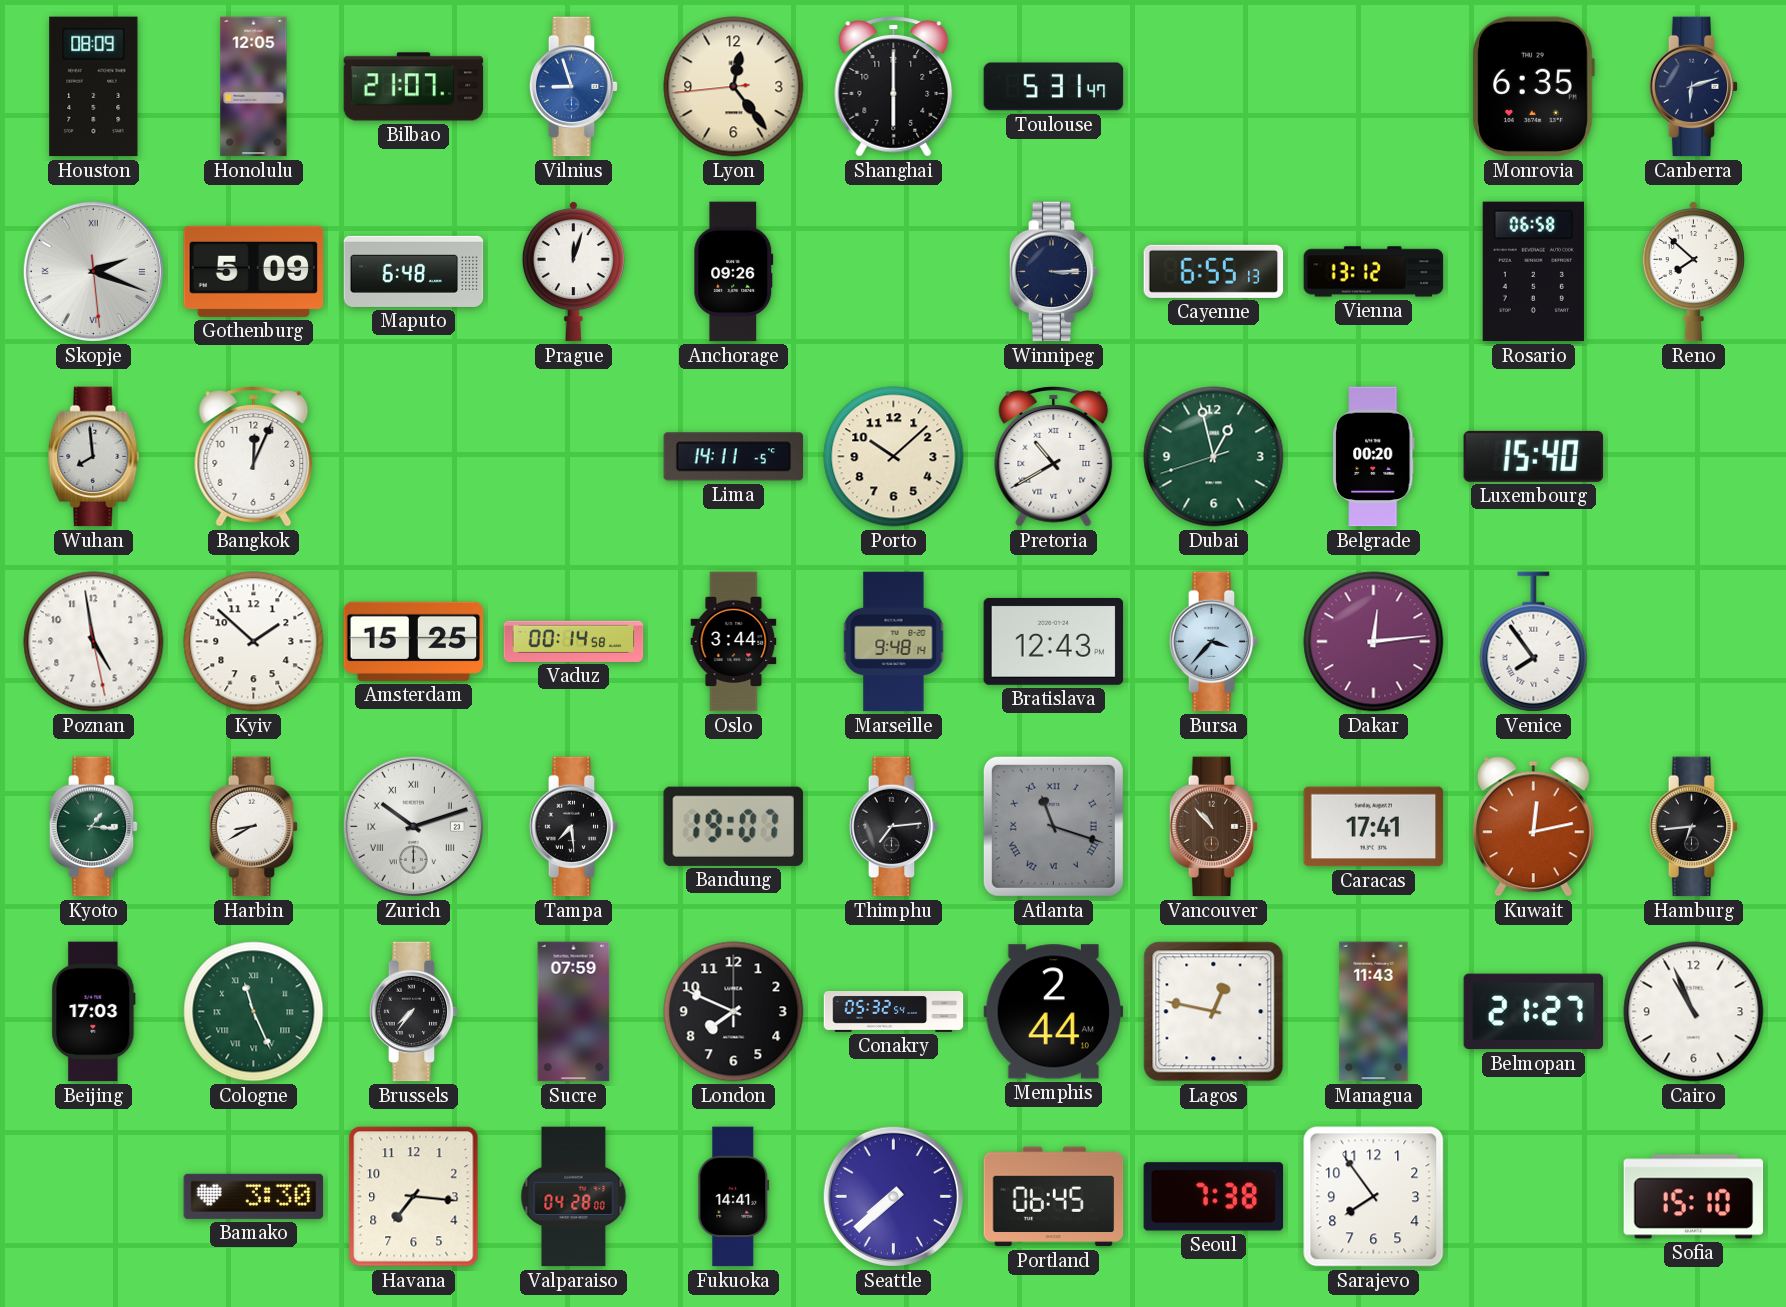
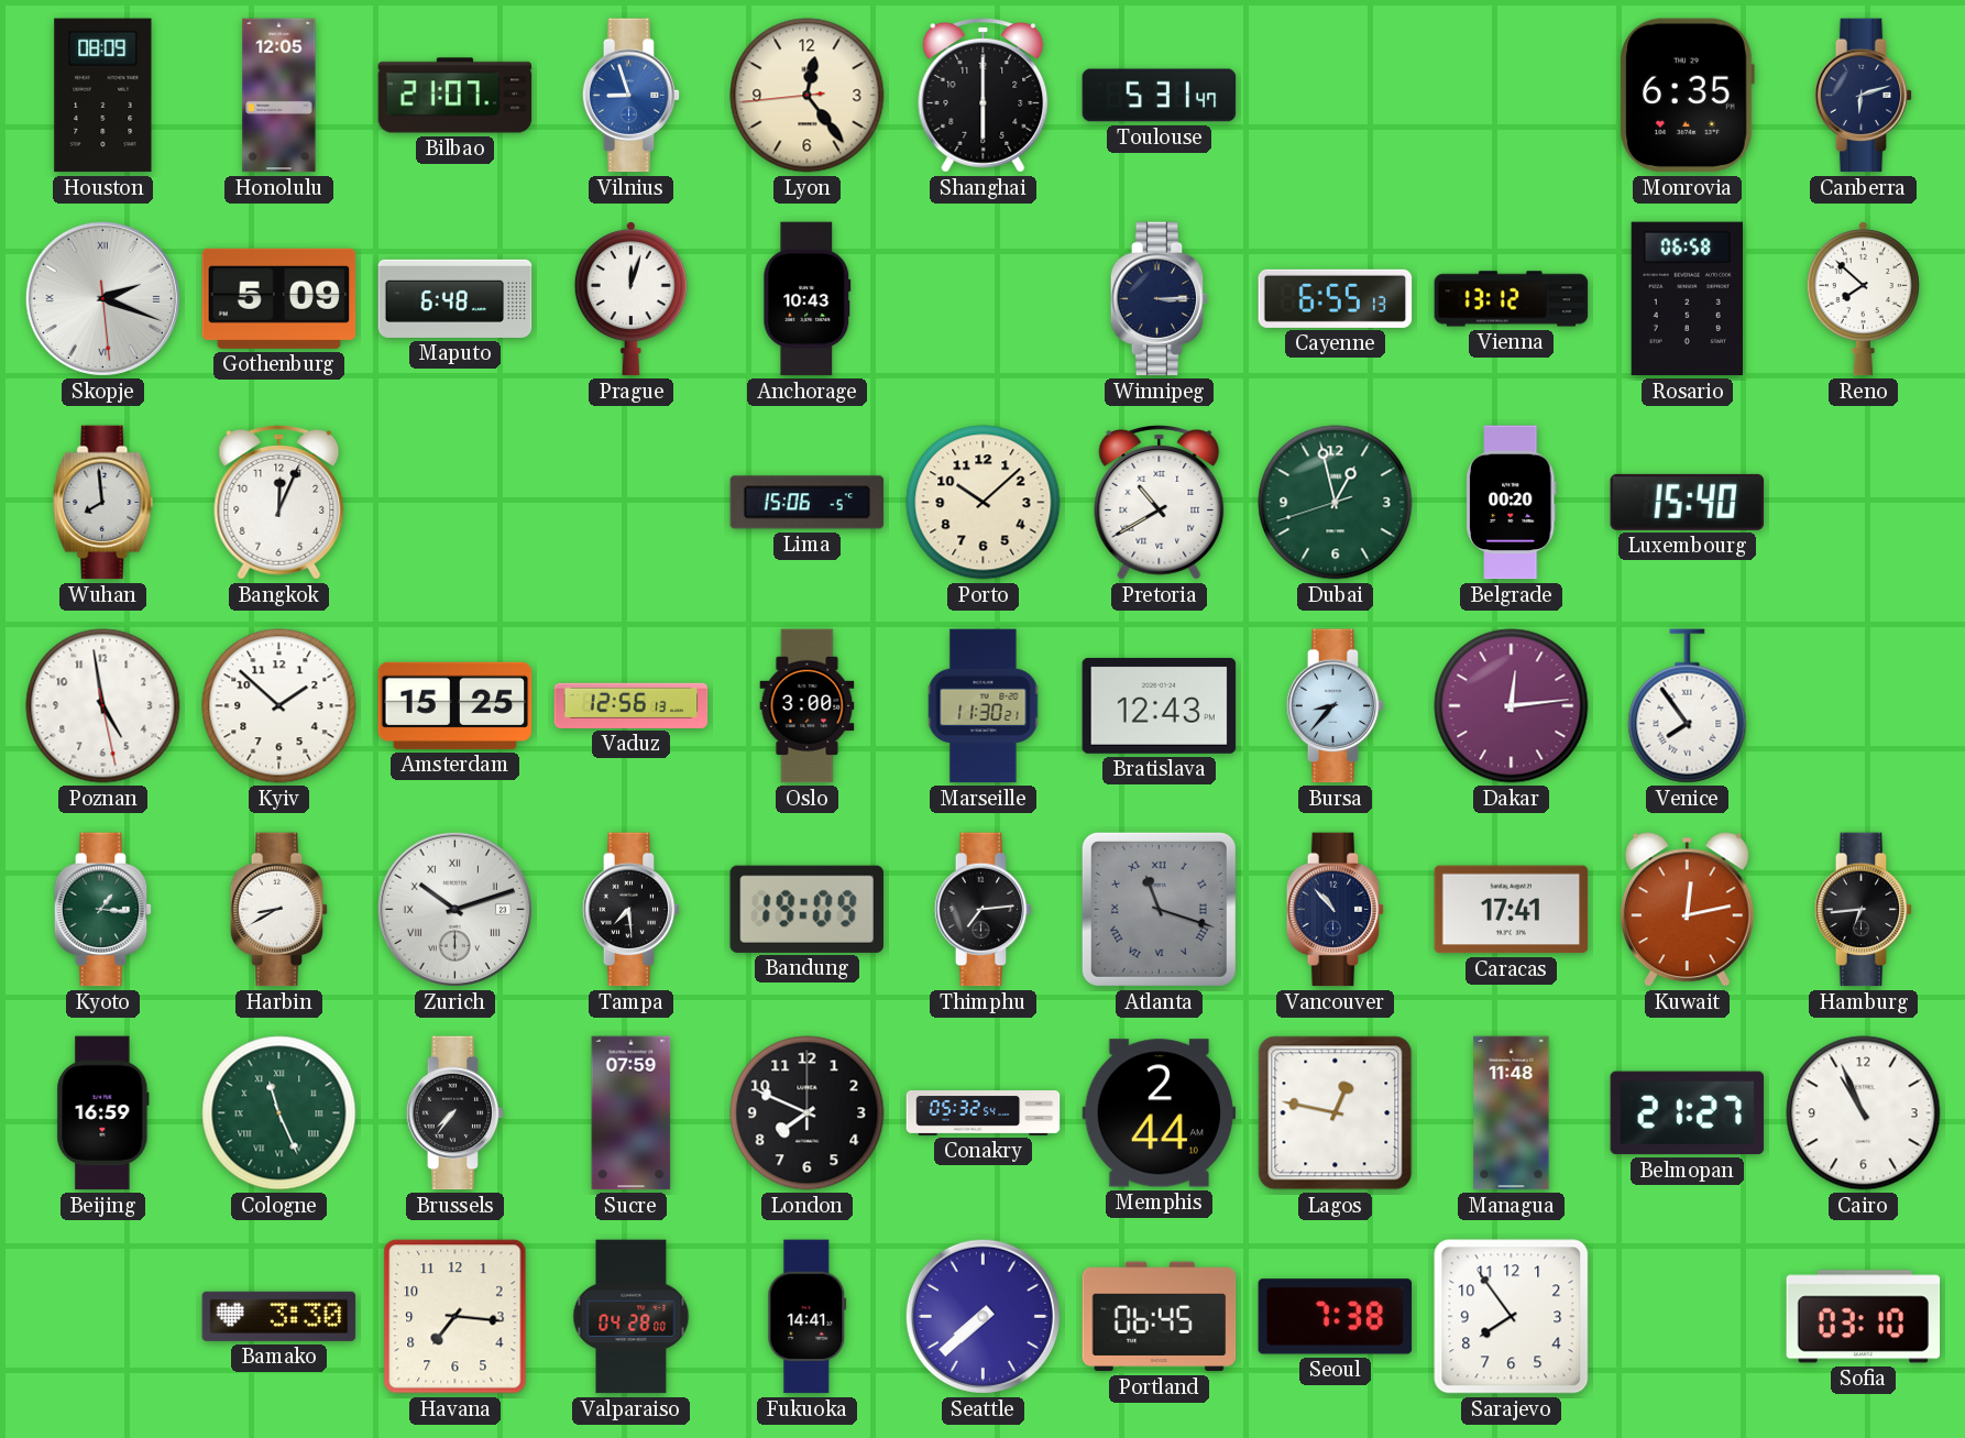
Anchorage: 09:26 -> 10:43
Lima: 14:11 -> 15:06
Vaduz: 00:14 -> 12:56
Oslo: 3:44 -> 3:00
Marseille: 9:48 -> 11:30
Bursa: 3:37 -> 8:37
Bandung: 19:07 -> 19:09
Vancouver dial: brown -> navy
Beijing: 17:03 -> 16:59
Managua: 11:43 -> 11:48
Sofia: 15:10 -> 03:10
